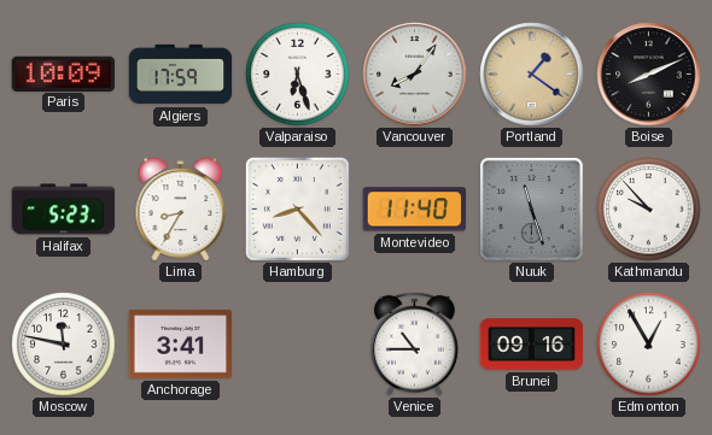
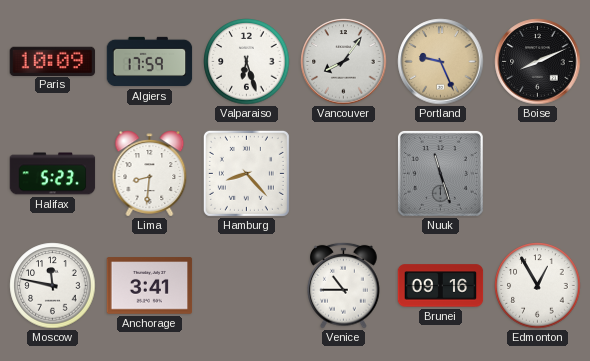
Portland: 1:21 -> 9:26
Lima: 8:35 -> 8:31
Montevideo: 11:40 -> none
Kathmandu: 9:53 -> none
